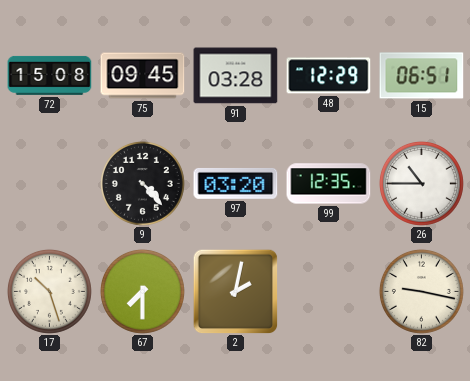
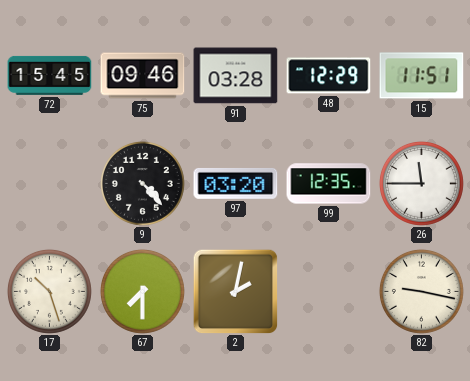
72: 15:08 -> 15:45
75: 09:45 -> 09:46
15: 06:51 -> 11:51
26: 10:45 -> 11:45
